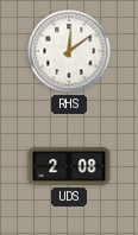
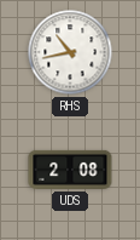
RHS: 12:09 -> 10:43
